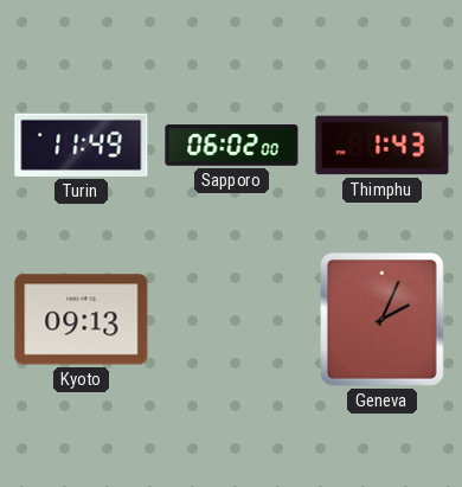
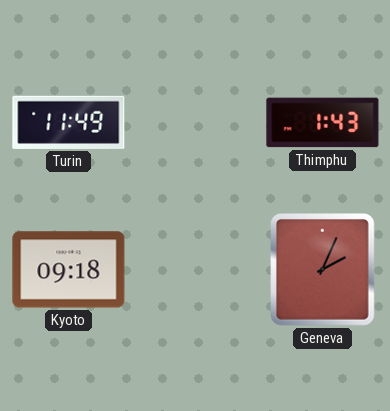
Sapporo: 06:02 -> none
Kyoto: 09:13 -> 09:18
